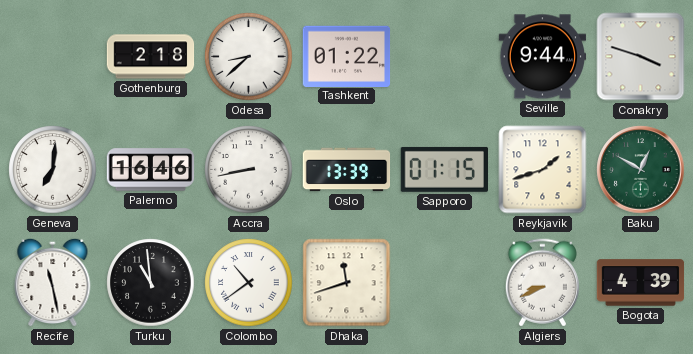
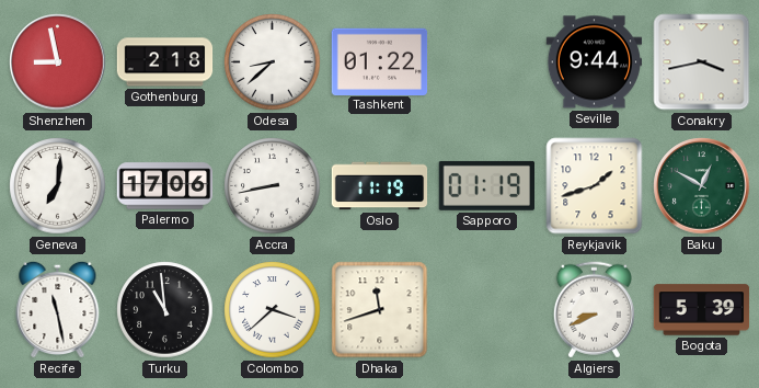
Shenzhen: none -> 8:58
Conakry: 3:48 -> 3:43
Palermo: 16:46 -> 17:06
Oslo: 13:39 -> 11:19
Sapporo: 01:15 -> 01:19
Colombo: 10:39 -> 3:38
Bogota: 4:39 -> 5:39
